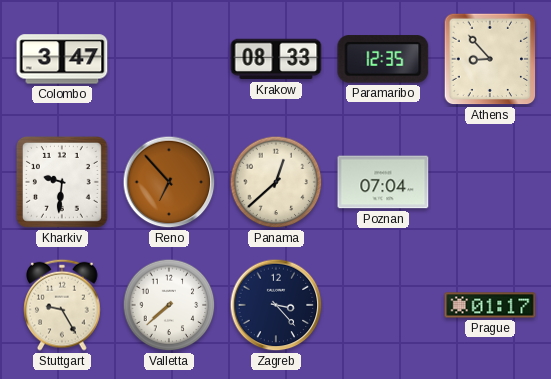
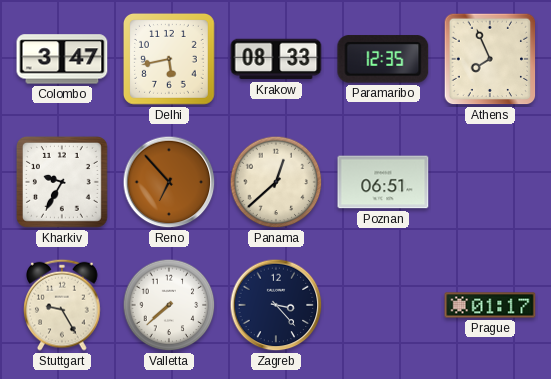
Delhi: none -> 5:43
Athens: 8:53 -> 7:56
Kharkiv: 9:31 -> 9:35
Poznan: 07:04 -> 06:51
